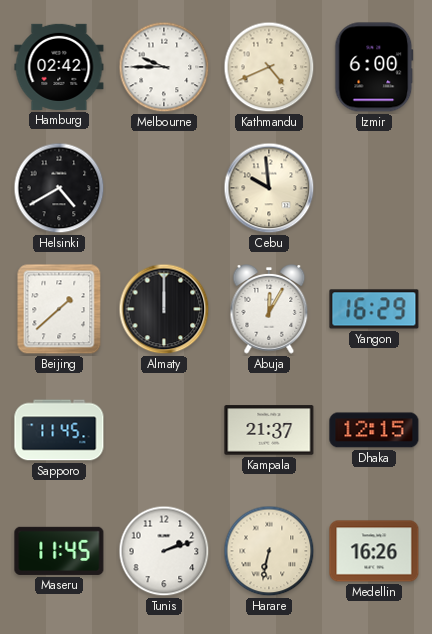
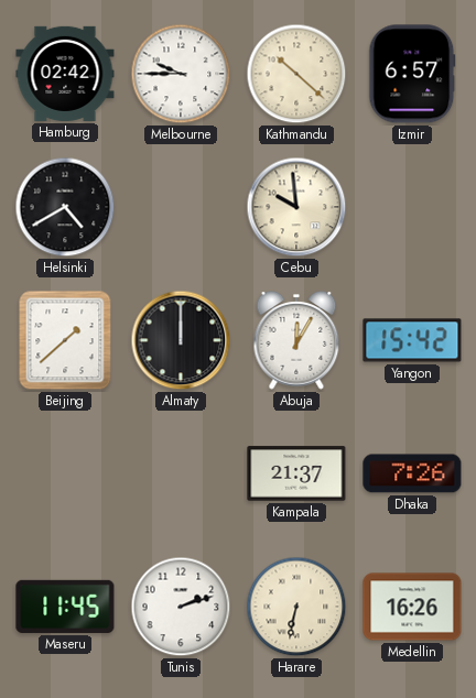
Kathmandu: 4:41 -> 10:22
Izmir: 6:00 -> 6:57
Yangon: 16:29 -> 15:42
Sapporo: 11:45 -> none
Dhaka: 12:15 -> 7:26
